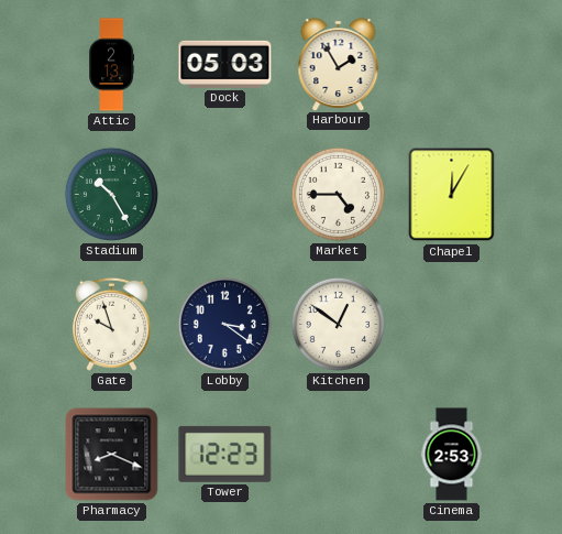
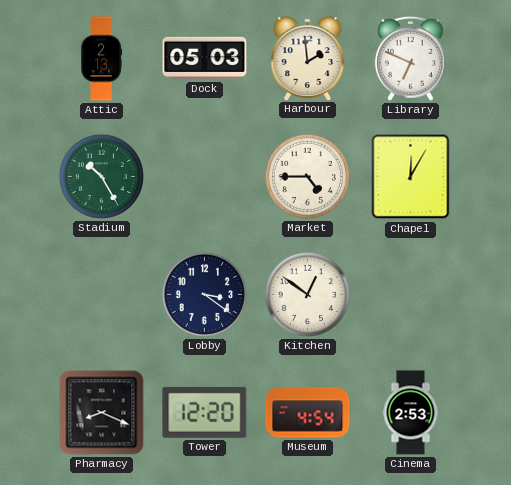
Harbour: 1:55 -> 1:59
Library: none -> 6:49
Gate: 9:57 -> none
Tower: 12:23 -> 12:20
Museum: none -> 4:54
